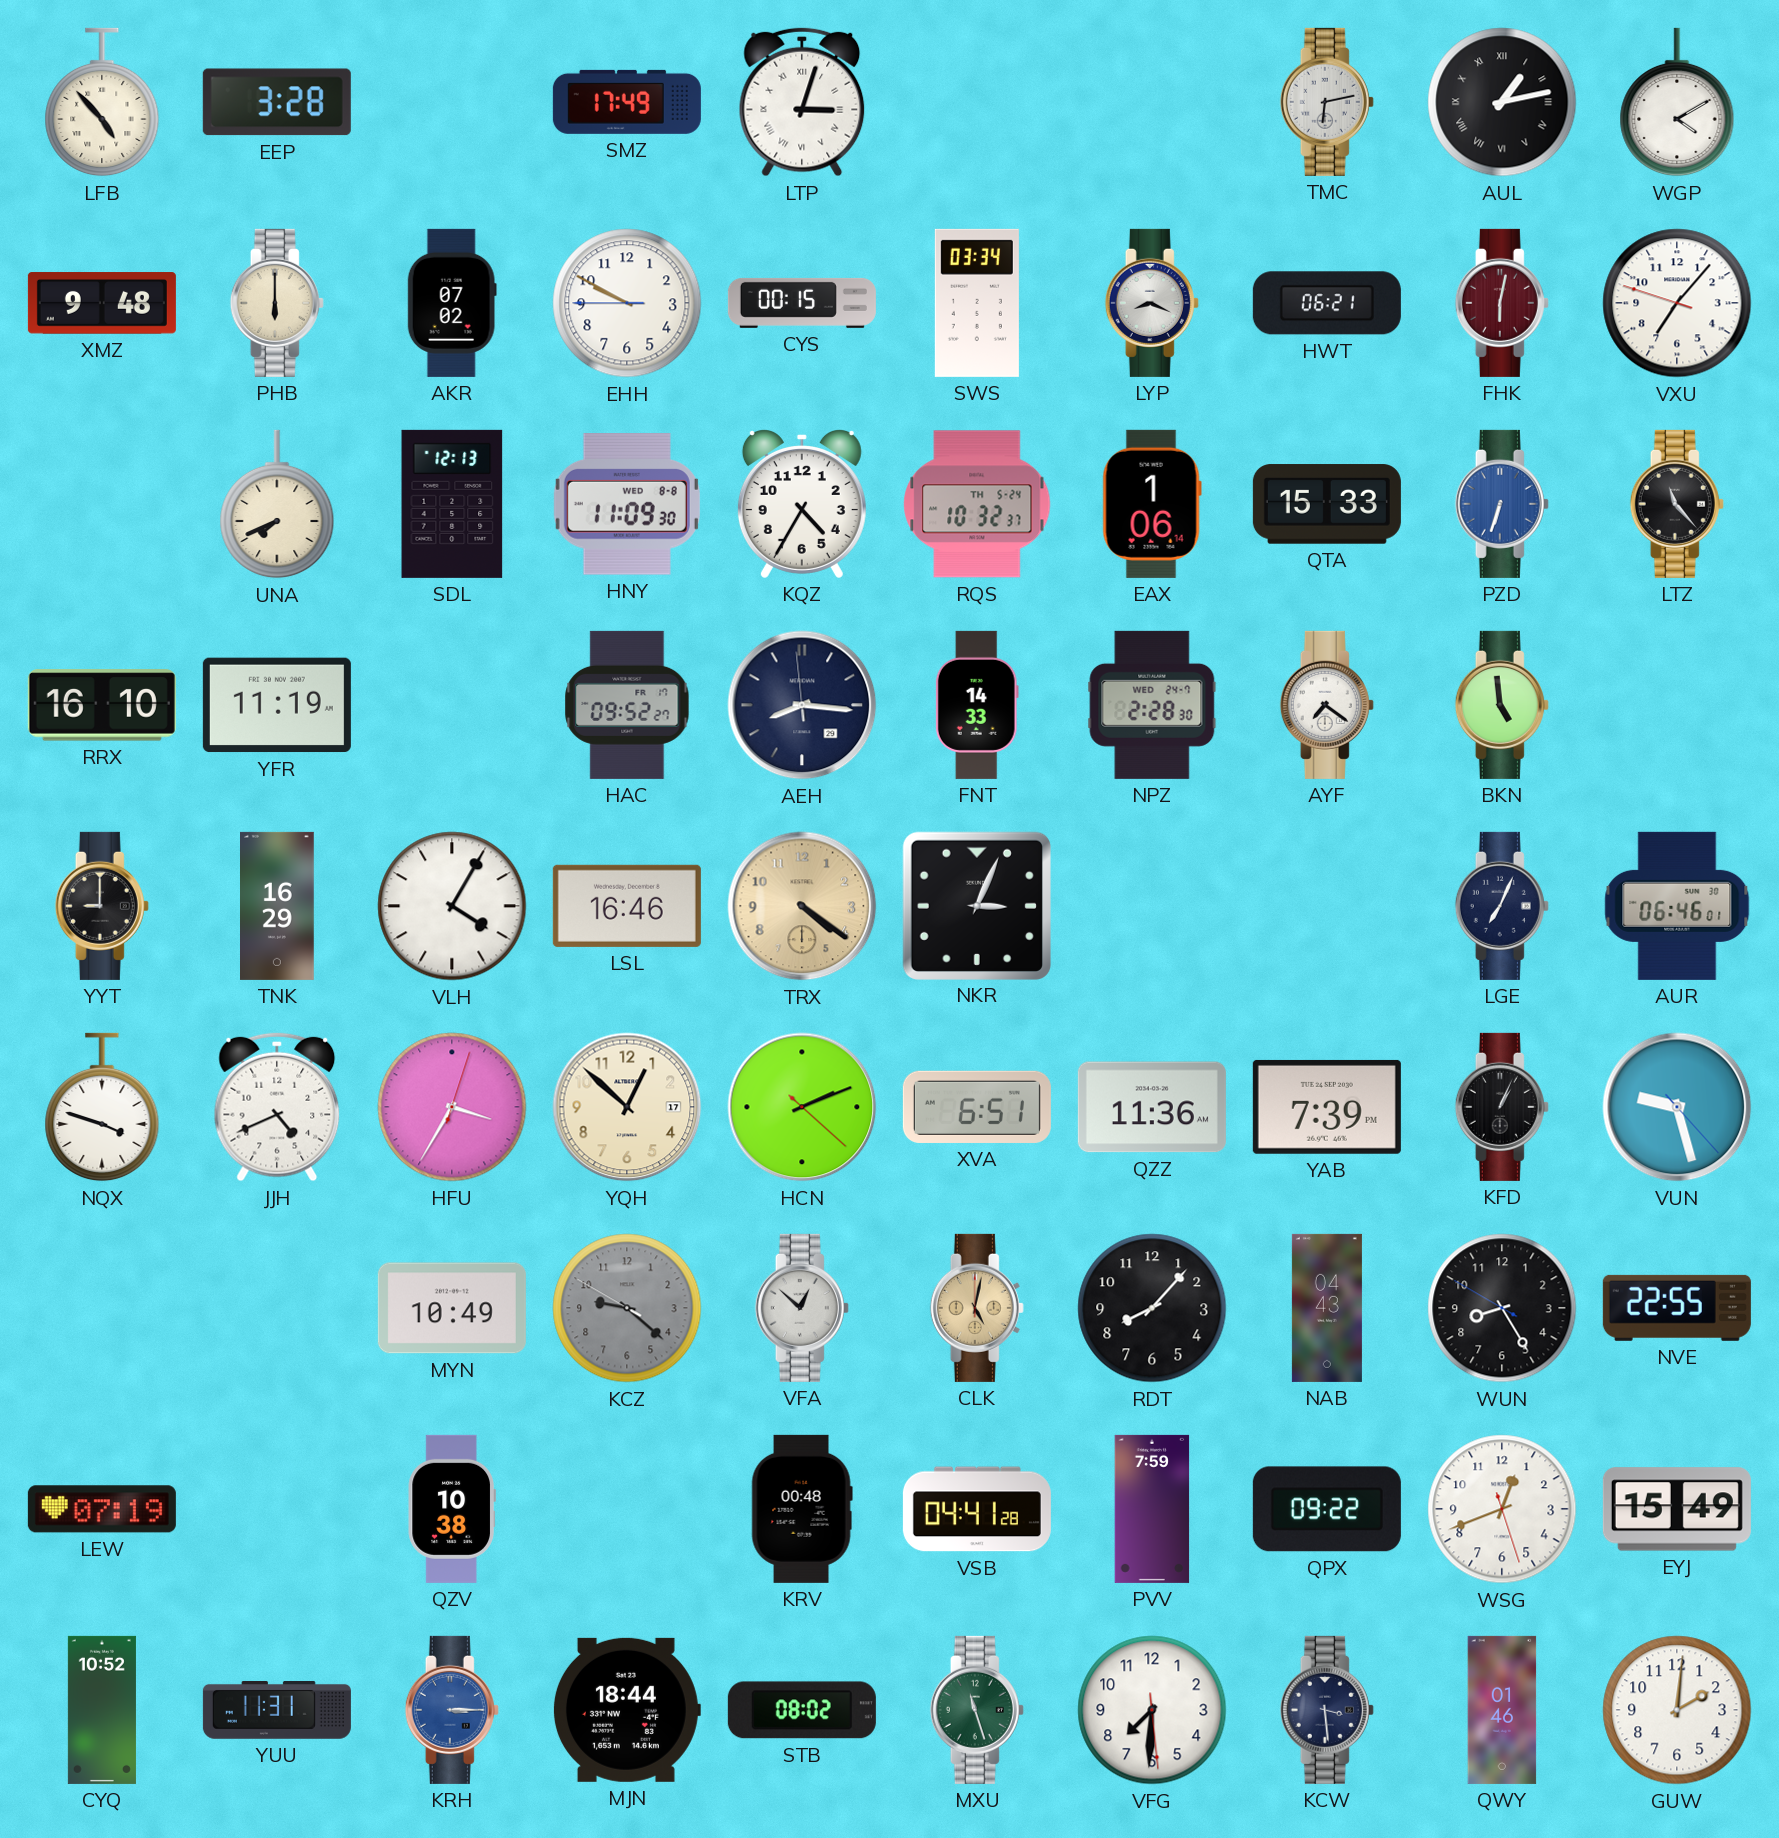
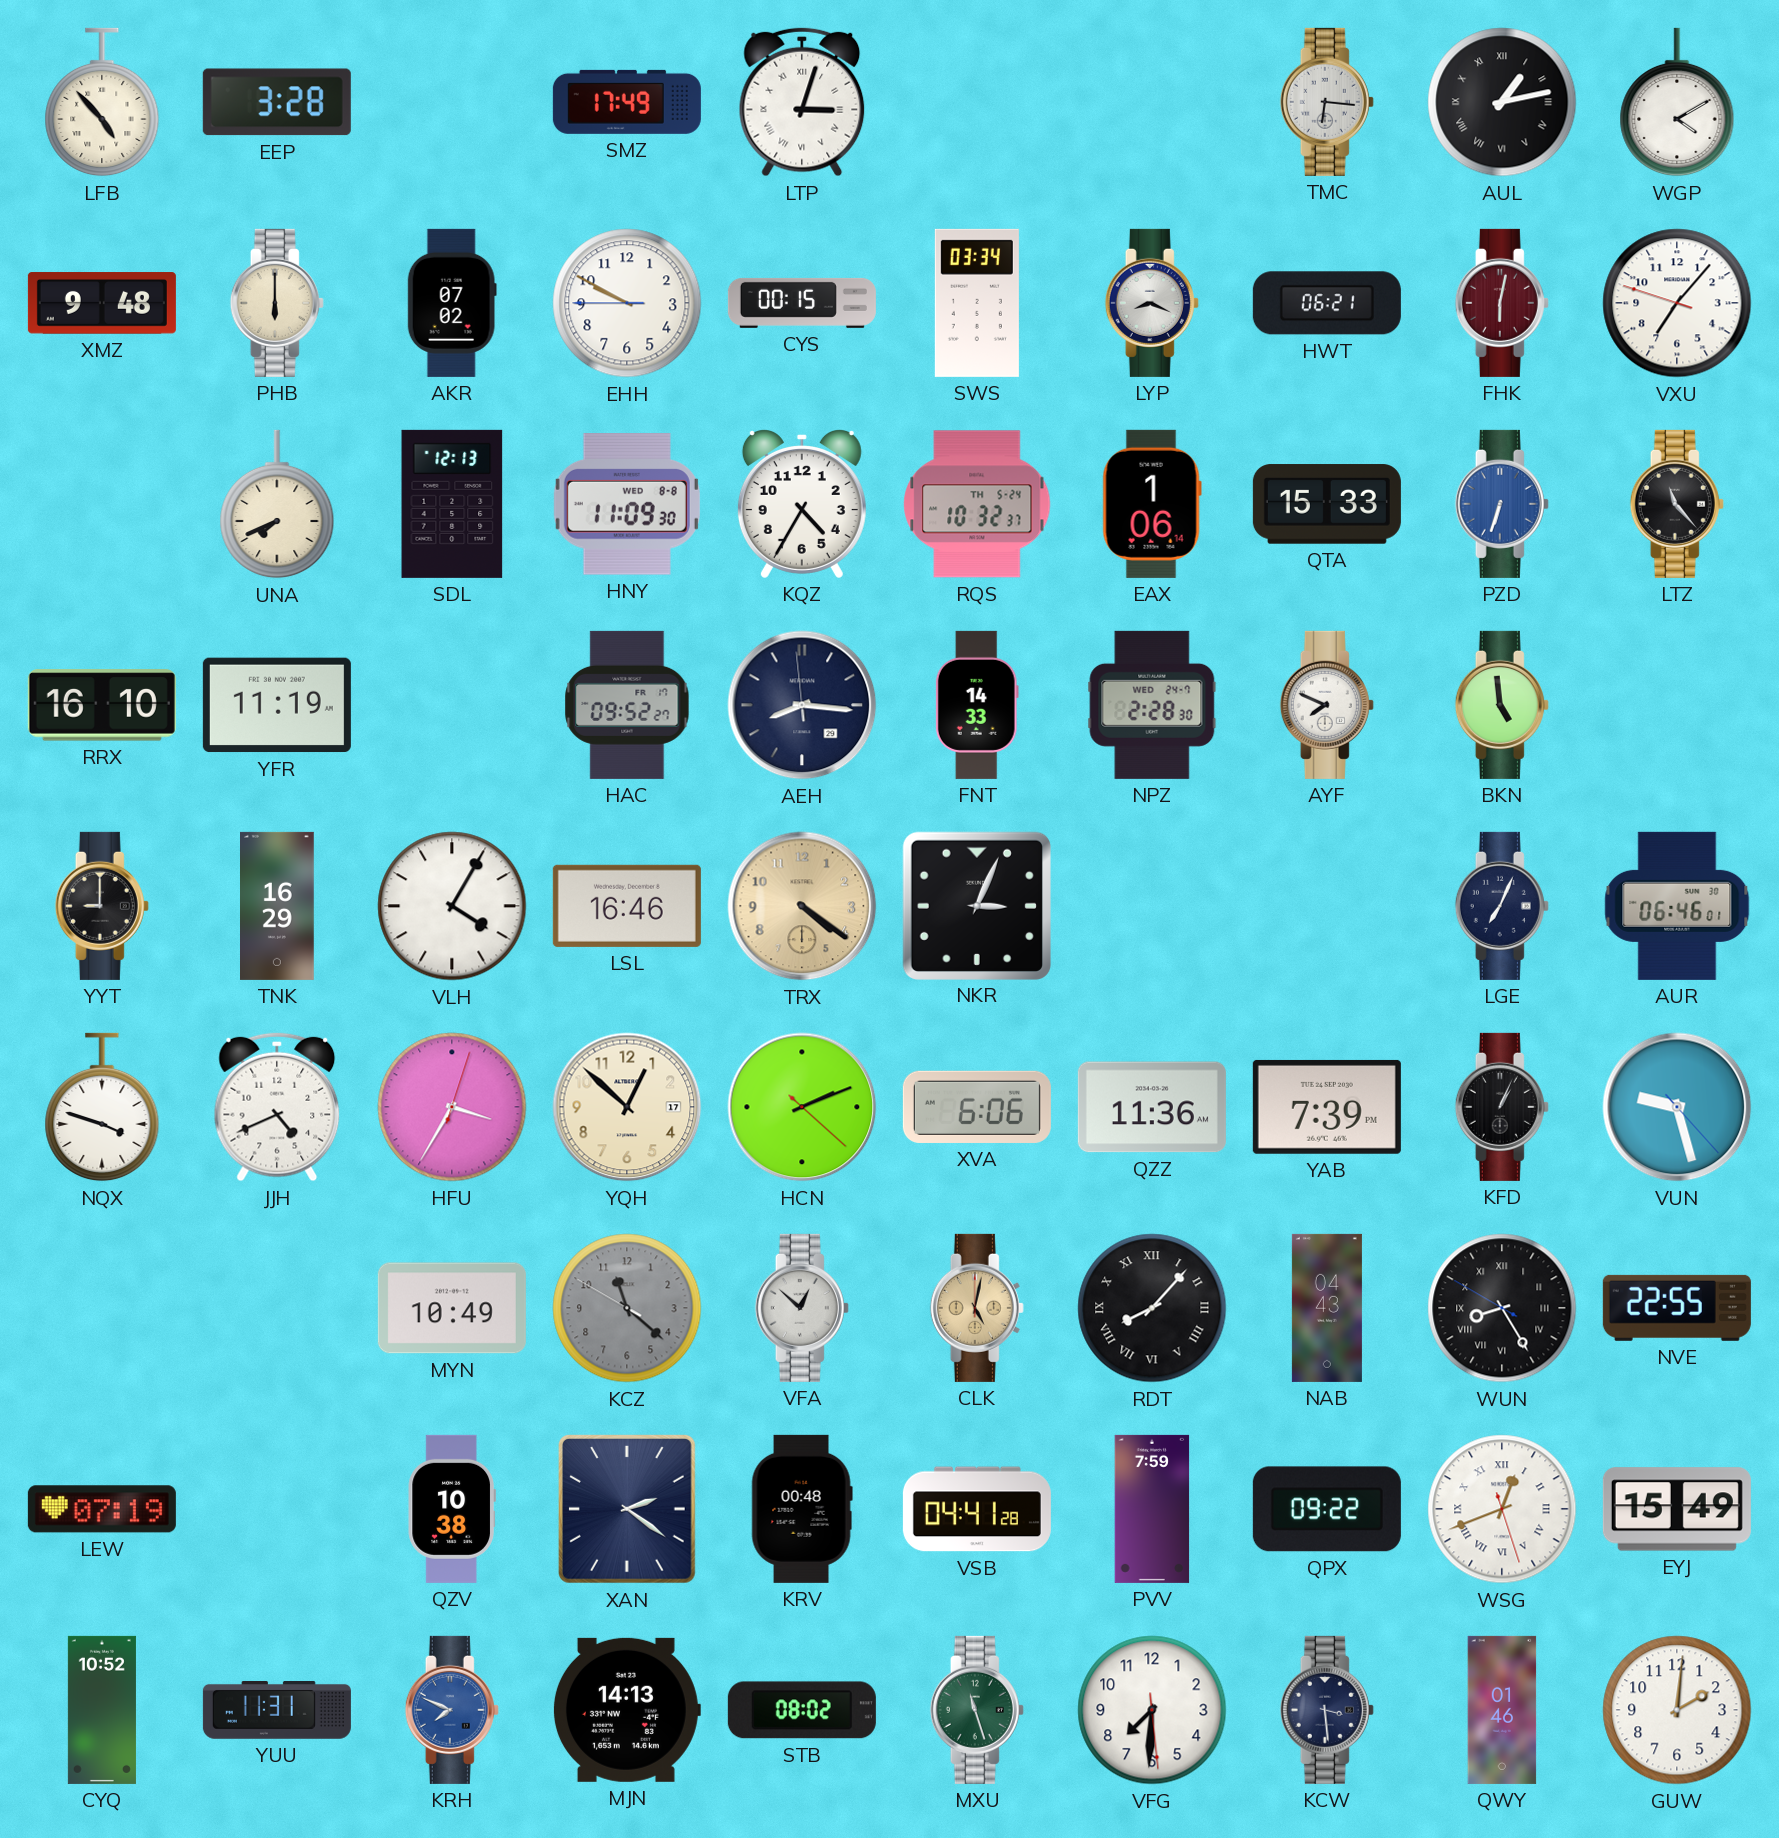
TMC: 6:13 -> 6:16
AYF: 7:21 -> 7:49
XVA: 6:51 -> 6:06
KCZ: 9:21 -> 11:21
RDT numerals: Arabic -> Roman
WUN numerals: Arabic -> Roman
XAN: none -> 2:21
WSG numerals: Arabic -> Roman
KRH: 3:15 -> 7:49
MJN: 18:44 -> 14:13
